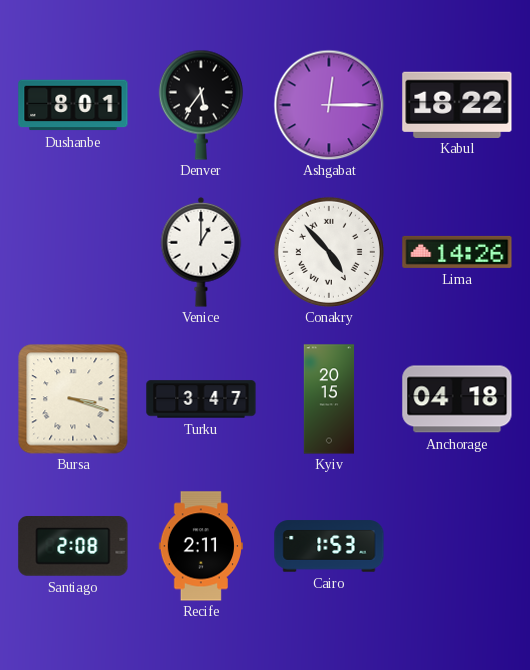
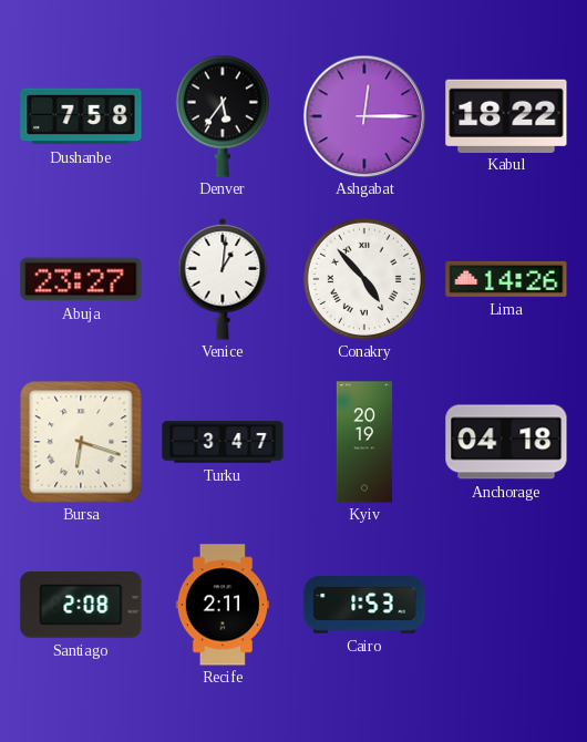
Dushanbe: 8:01 -> 7:58
Abuja: none -> 23:27
Venice: 1:00 -> 1:01
Bursa: 3:18 -> 6:18
Kyiv: 20:15 -> 20:19
